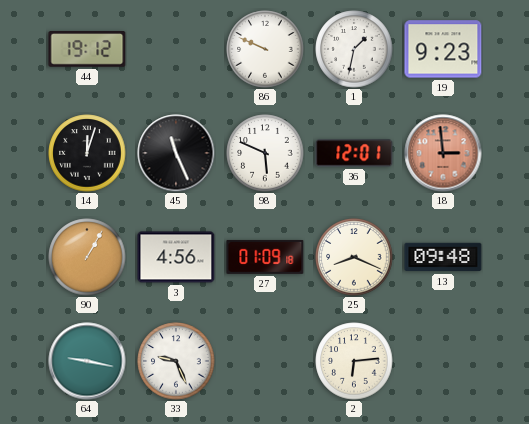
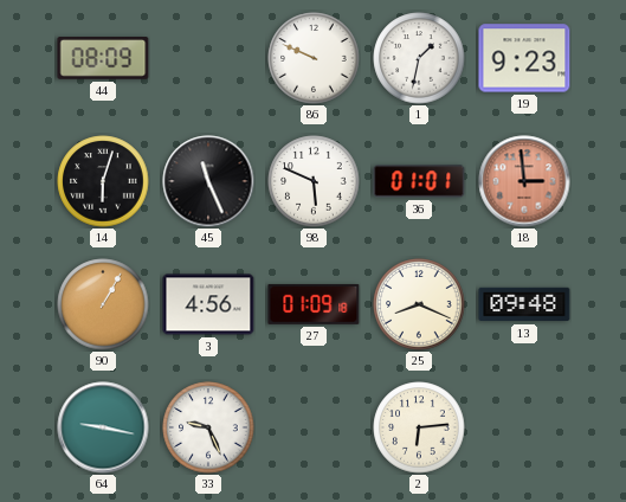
44: 19:12 -> 08:09
14: 12:03 -> 6:03
36: 12:01 -> 01:01
